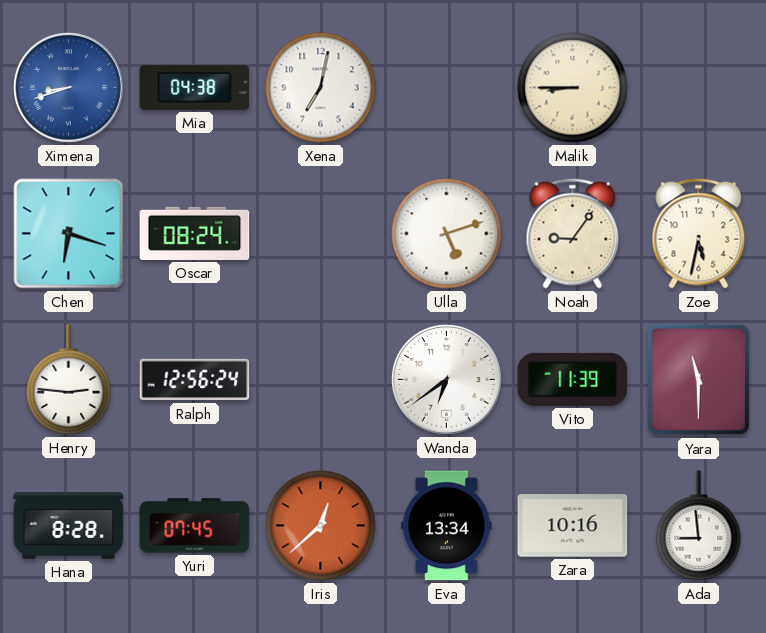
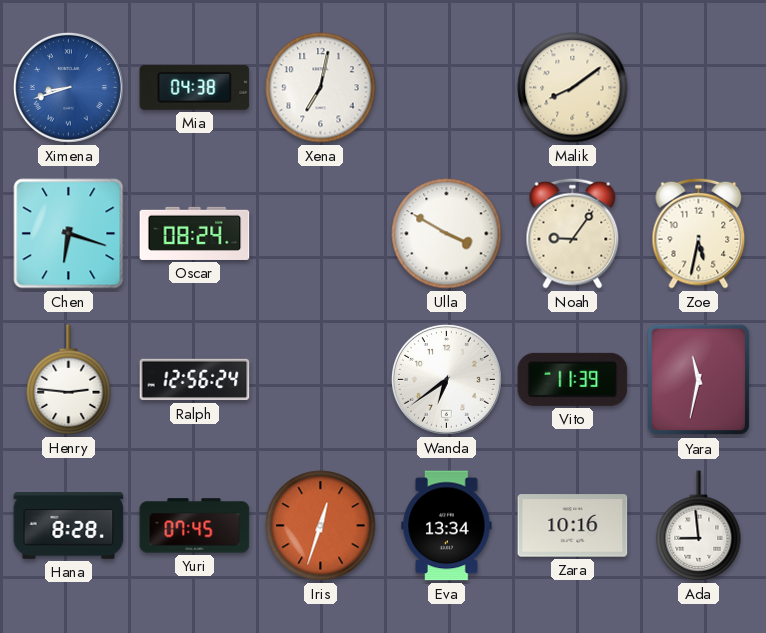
Malik: 8:45 -> 8:09
Ulla: 5:12 -> 3:50
Yara: 11:30 -> 11:32
Iris: 12:38 -> 12:33
